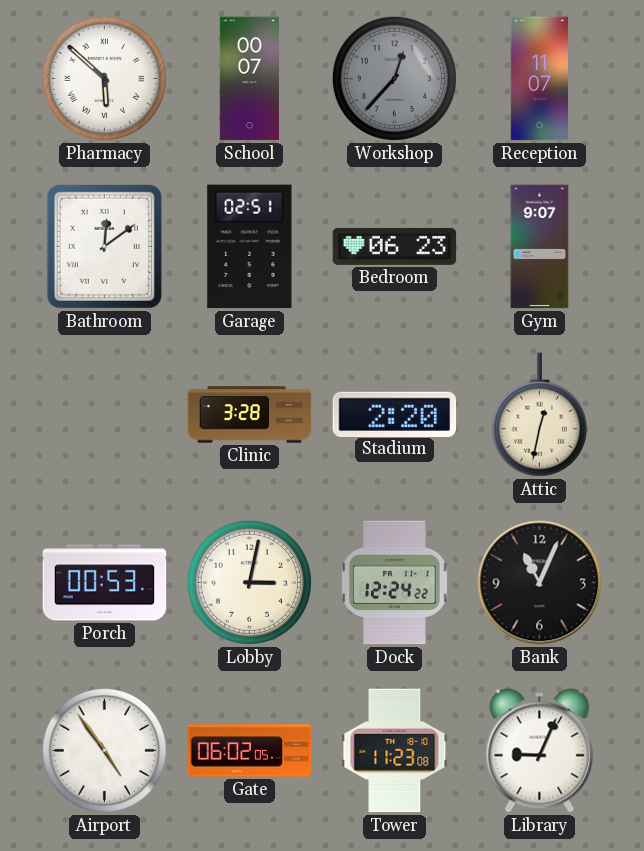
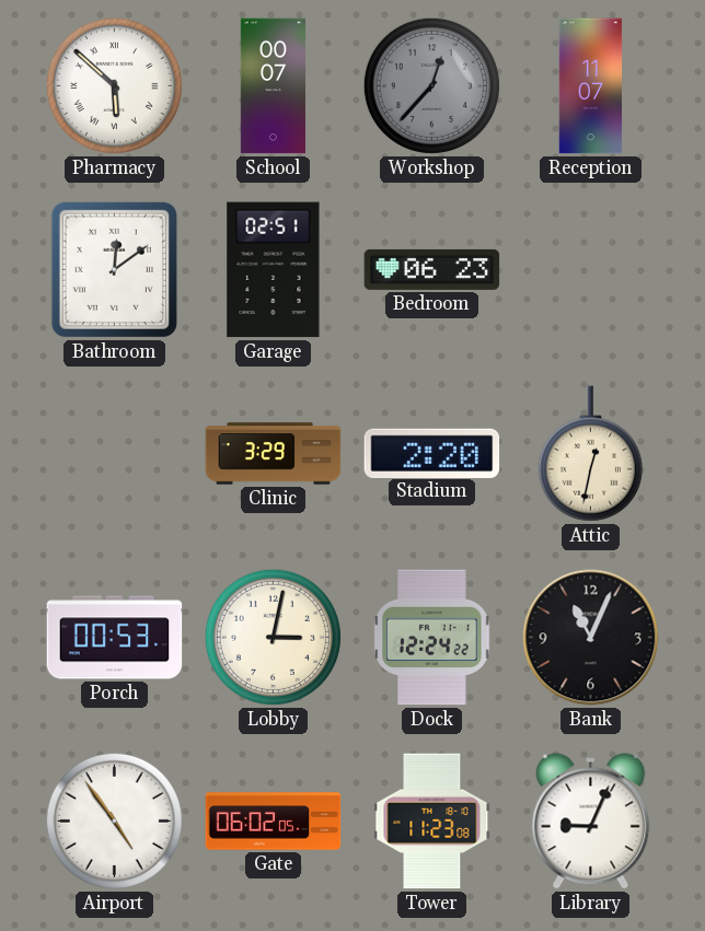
Gym: 9:07 -> none
Clinic: 3:28 -> 3:29
